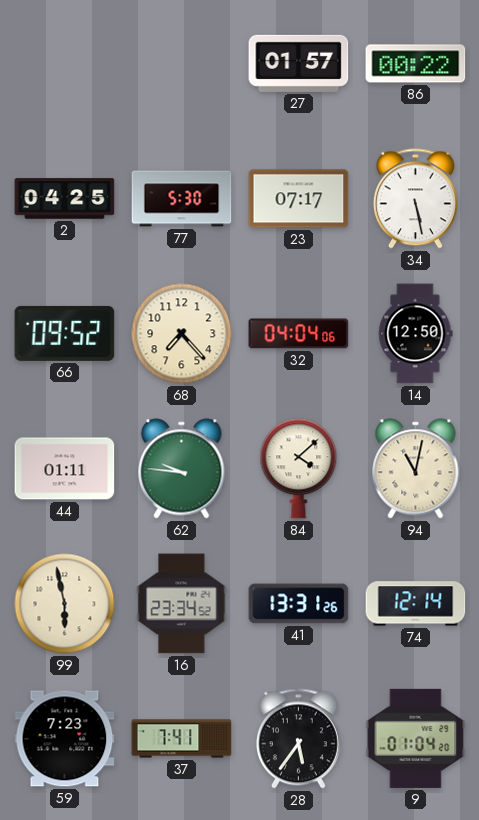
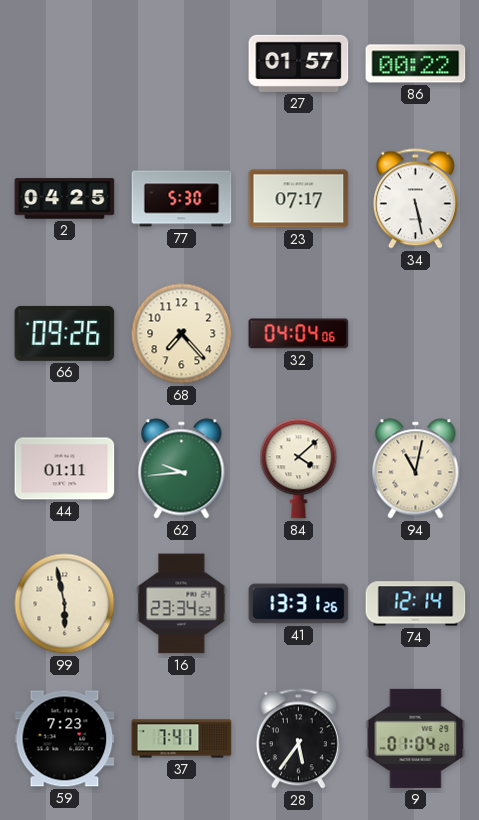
66: 09:52 -> 09:26
14: 12:50 -> none
62: 9:46 -> 9:44
